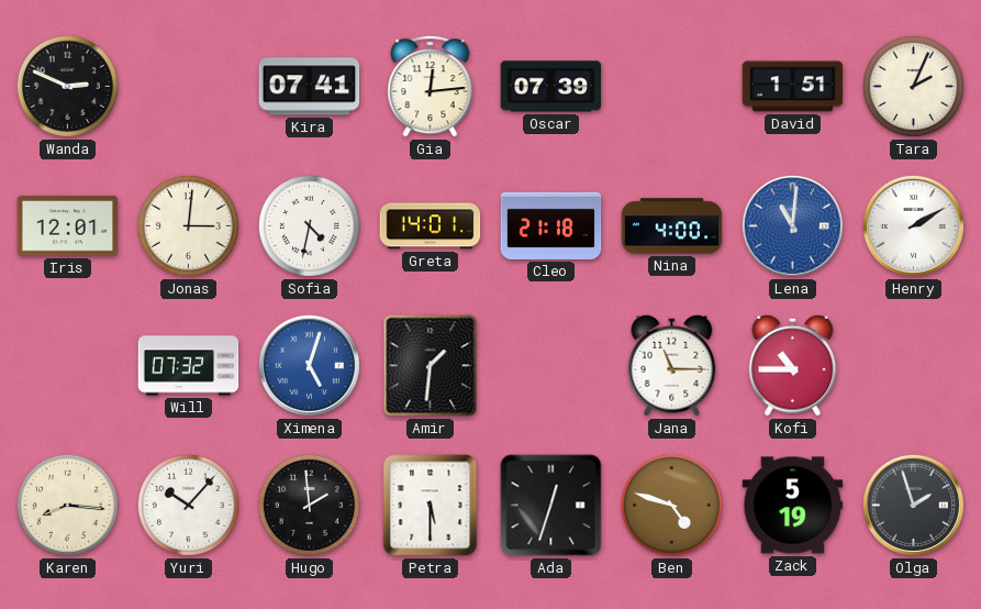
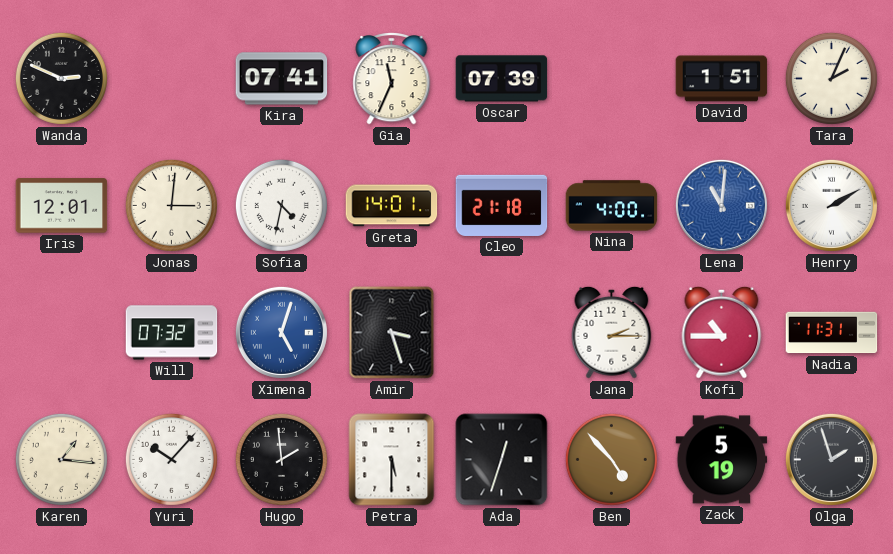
Gia: 12:14 -> 11:34
Amir: 1:31 -> 3:27
Jana: 11:15 -> 2:15
Nadia: none -> 11:31
Karen: 8:16 -> 1:16
Ben: 4:48 -> 4:53
